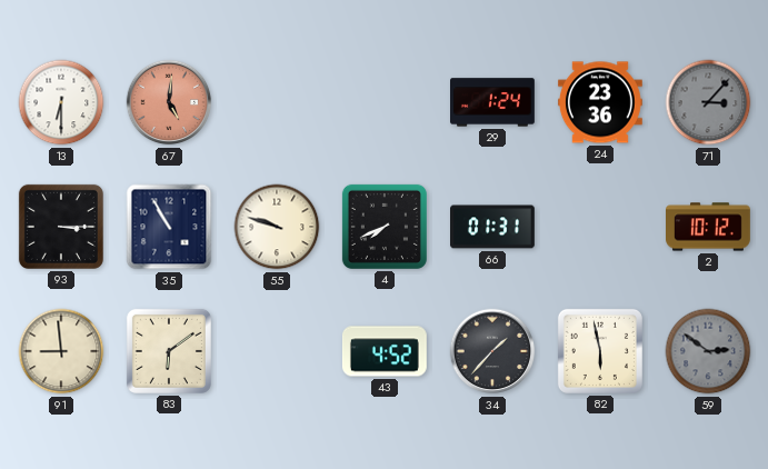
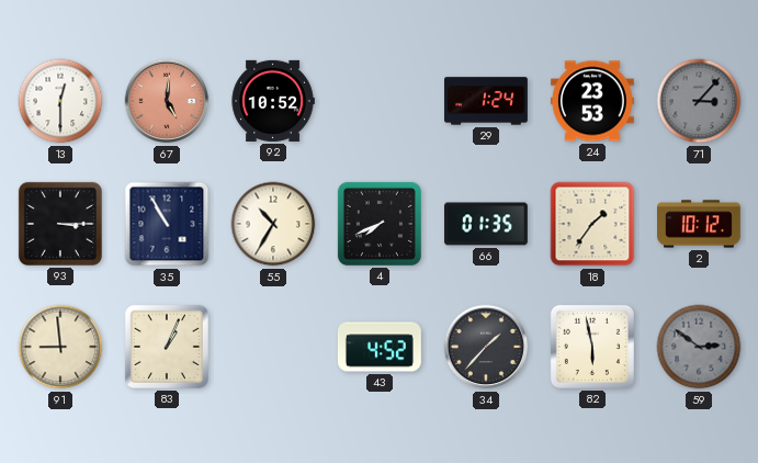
13: 6:30 -> 12:30
92: none -> 10:52
24: 23:36 -> 23:53
55: 9:48 -> 10:35
66: 01:31 -> 01:35
18: none -> 1:36
83: 6:09 -> 1:04
